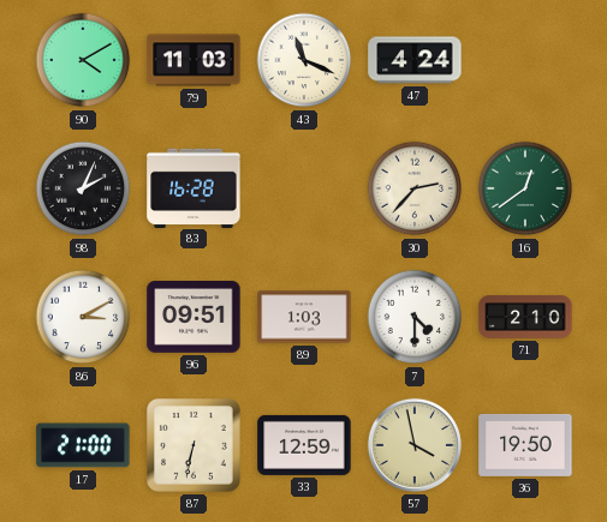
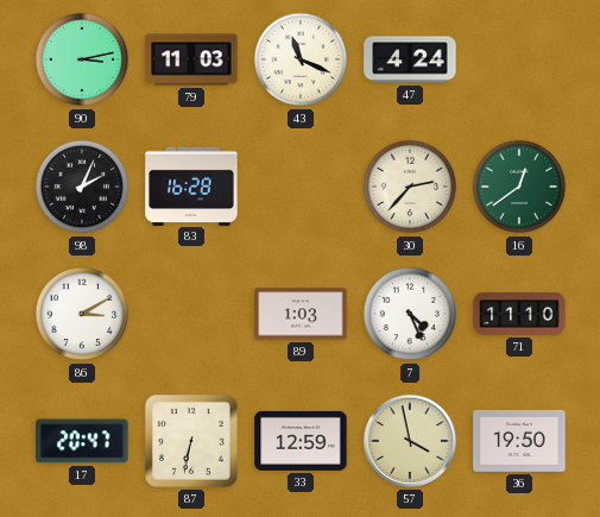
90: 4:10 -> 3:13
96: 09:51 -> none
7: 4:30 -> 4:26
71: 2:10 -> 11:10
17: 21:00 -> 20:47
